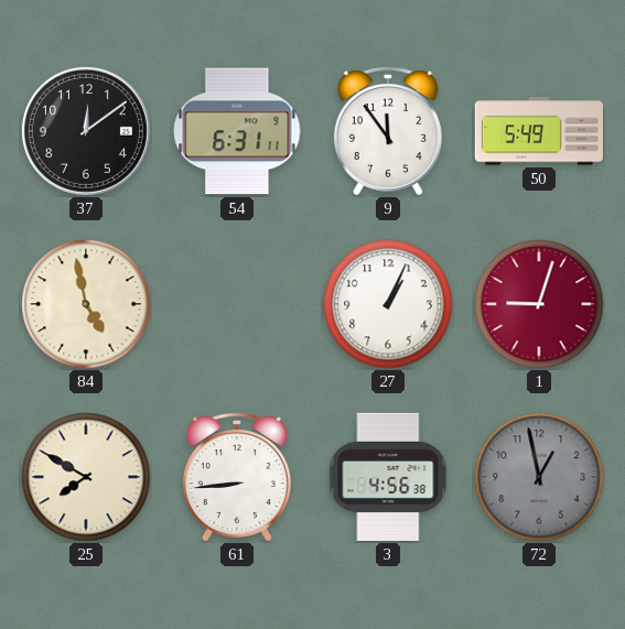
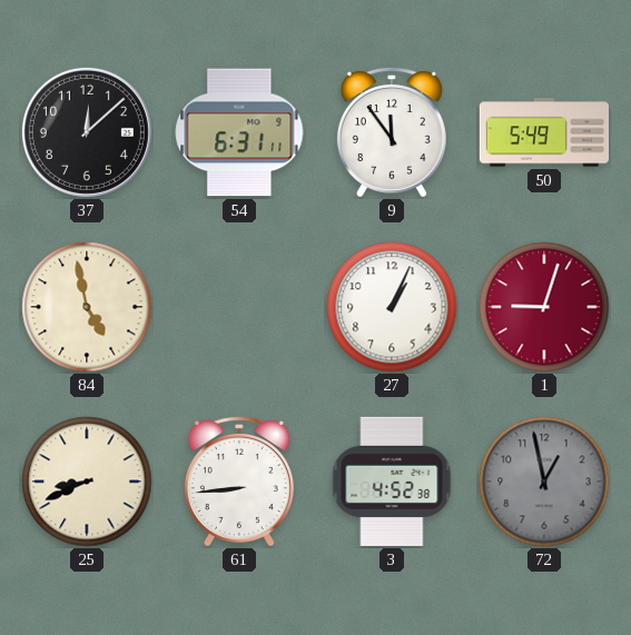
37: 12:09 -> 12:08
25: 7:50 -> 8:41
3: 4:56 -> 4:52
